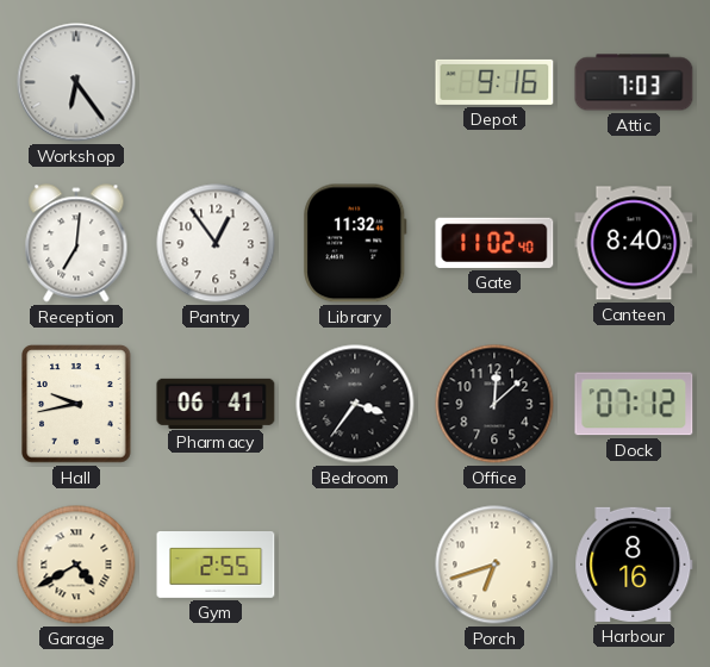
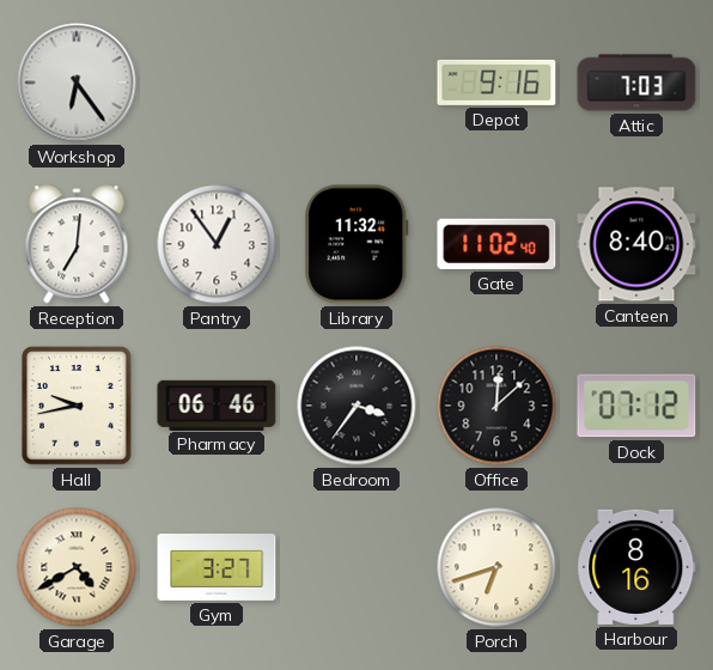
Pharmacy: 06:41 -> 06:46
Gym: 2:55 -> 3:27
